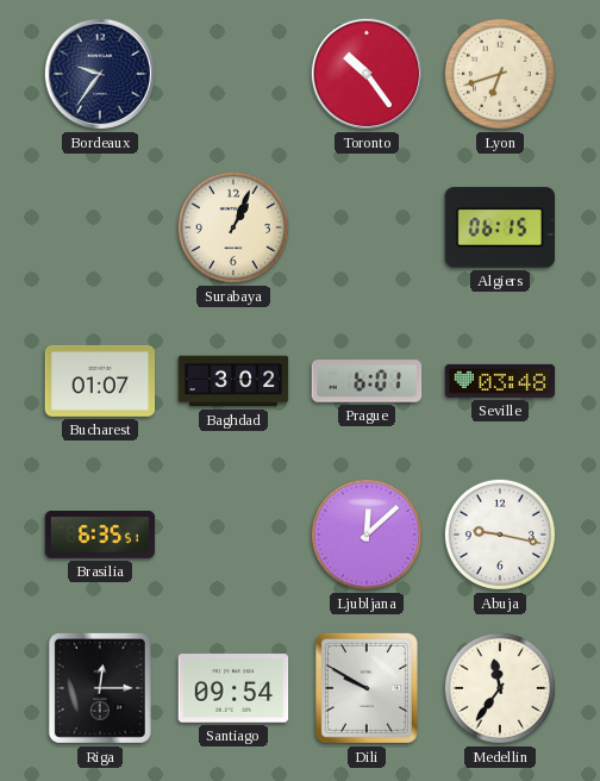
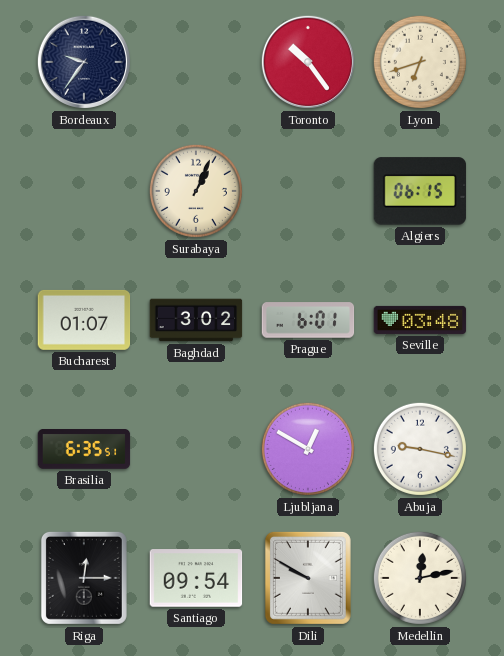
Ljubljana: 12:08 -> 12:50
Medellin: 11:36 -> 12:13
